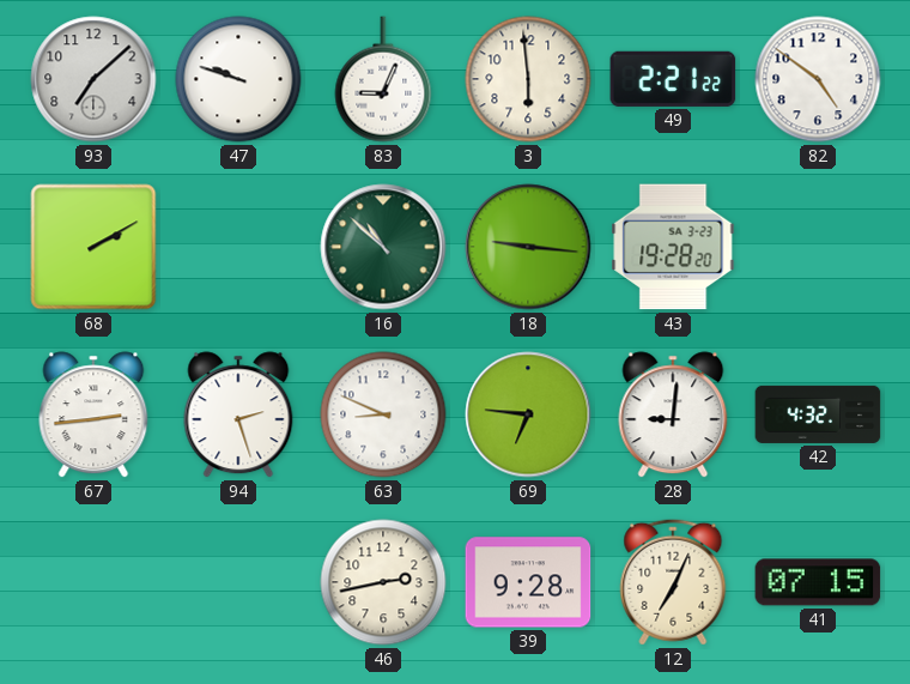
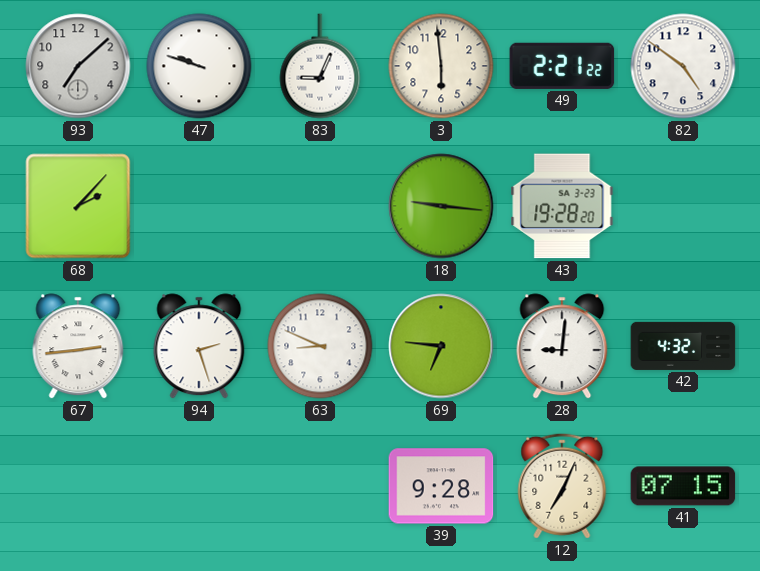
68: 2:10 -> 2:07
16: 10:52 -> none
46: 2:43 -> none
